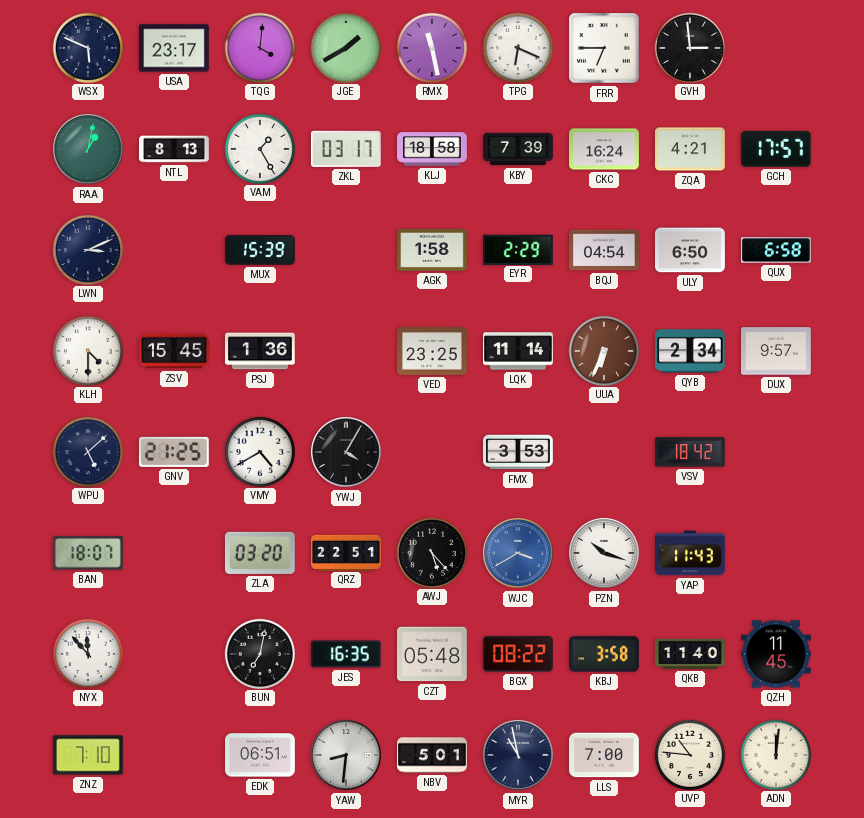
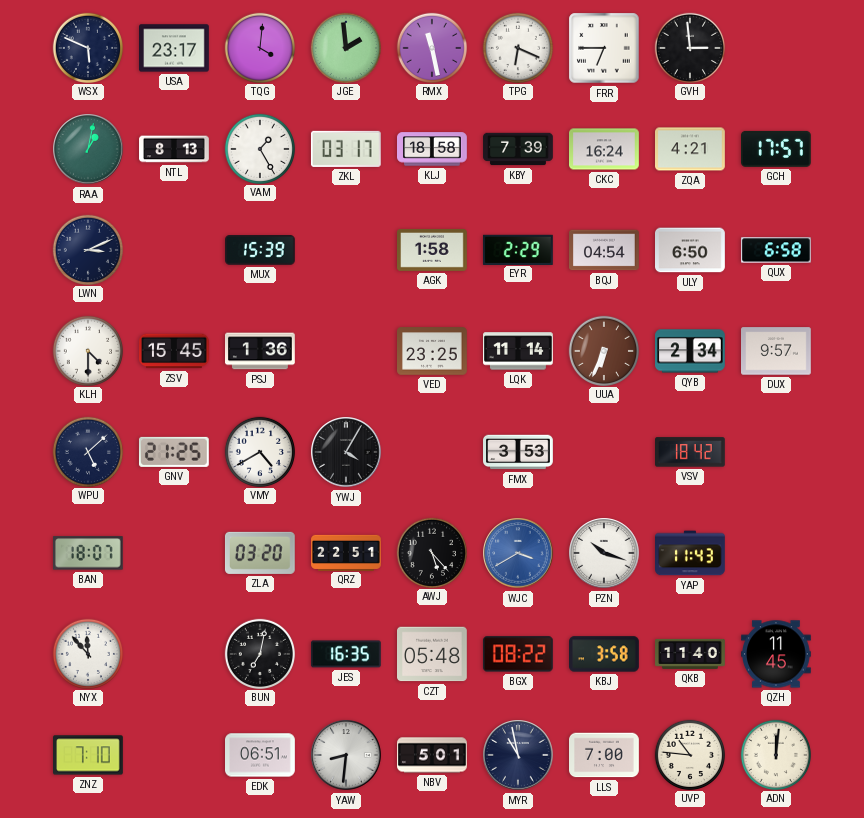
JGE: 1:40 -> 1:59
